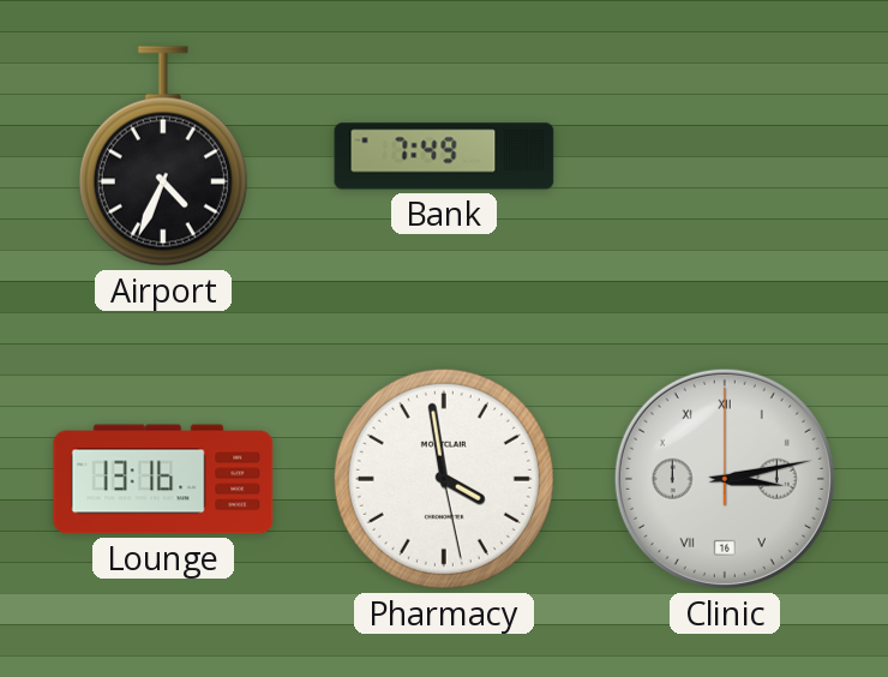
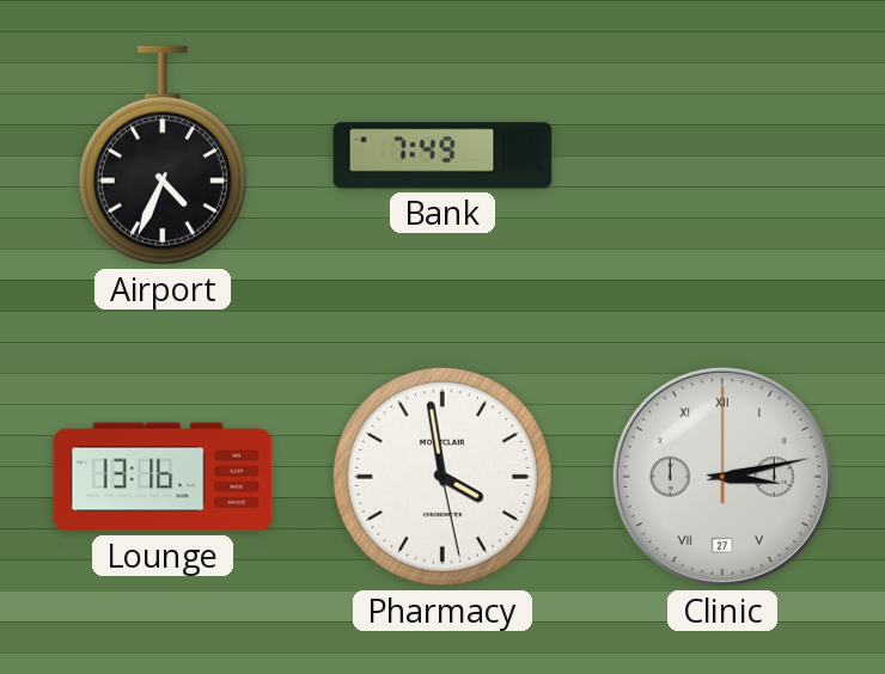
Clinic date: 16 -> 27
